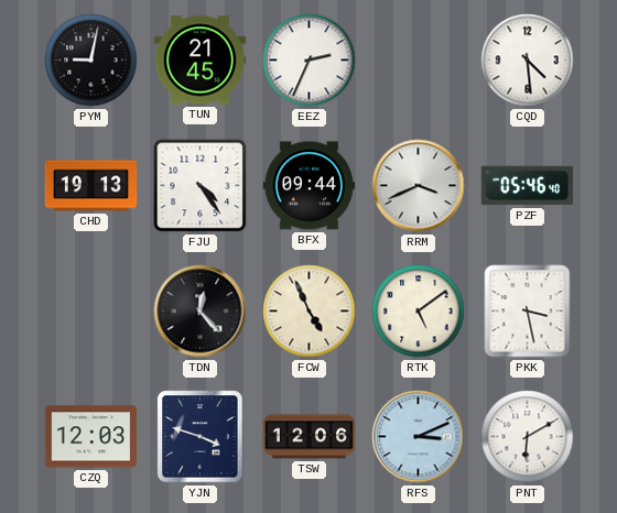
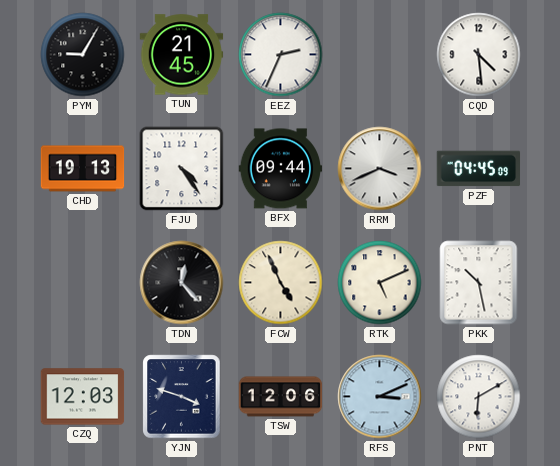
PYM: 9:02 -> 9:05
PZF: 05:46 -> 04:45
RTK: 5:09 -> 5:11
PKK: 3:28 -> 10:28
